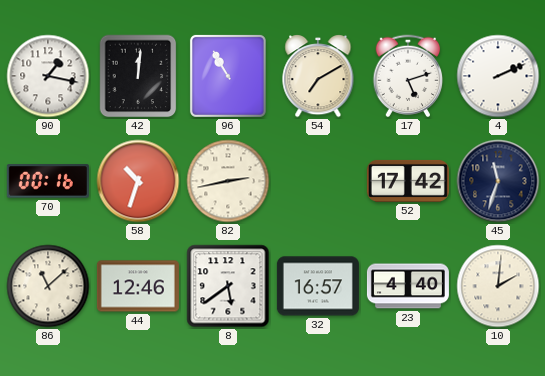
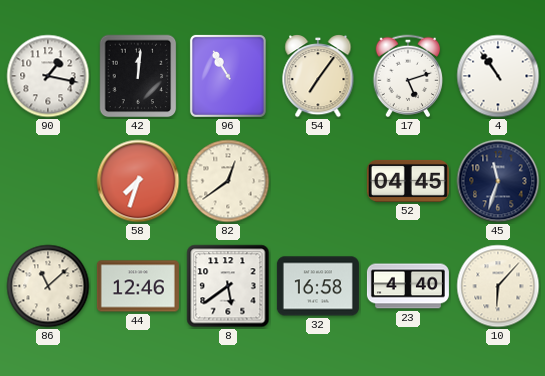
54: 7:10 -> 7:06
4: 2:11 -> 10:54
70: 00:16 -> none
58: 10:33 -> 7:33
82: 2:43 -> 12:39
52: 17:42 -> 04:45
32: 16:57 -> 16:58
10: 2:01 -> 6:07
